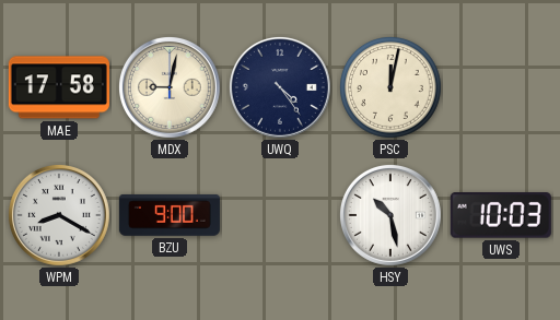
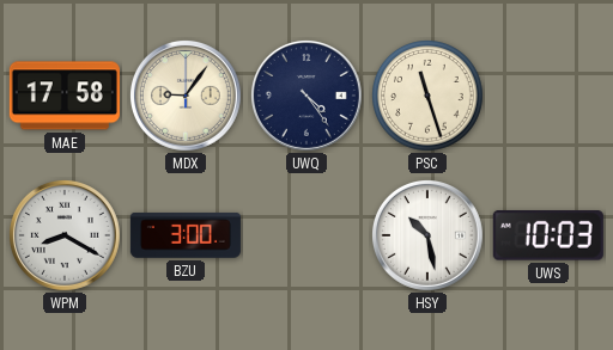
MDX: 9:02 -> 9:06
PSC: 12:02 -> 11:27
BZU: 9:00 -> 3:00
